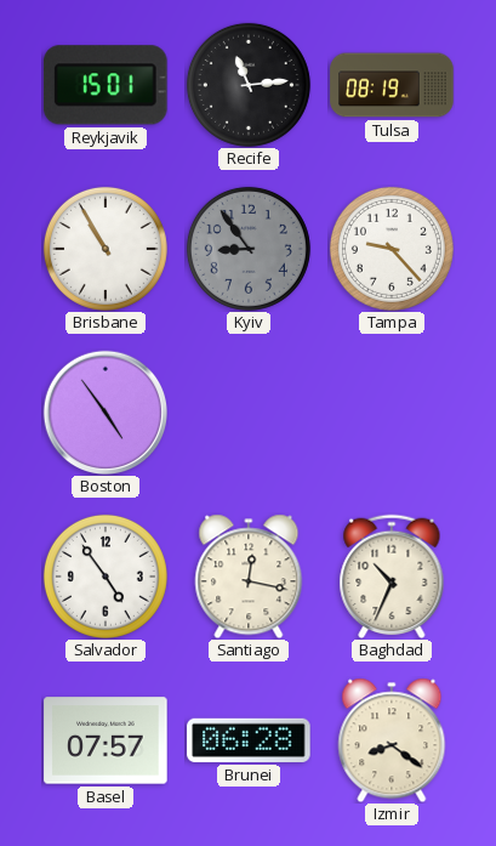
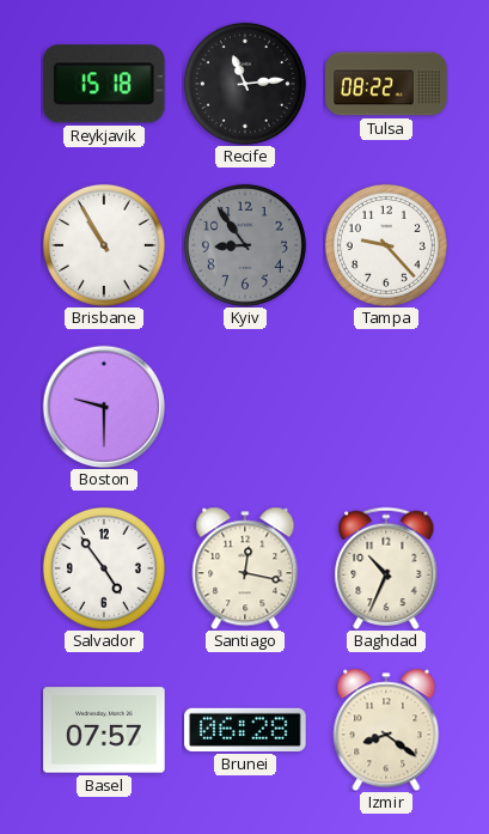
Reykjavik: 15:01 -> 15:18
Tulsa: 08:19 -> 08:22
Boston: 4:54 -> 9:30
